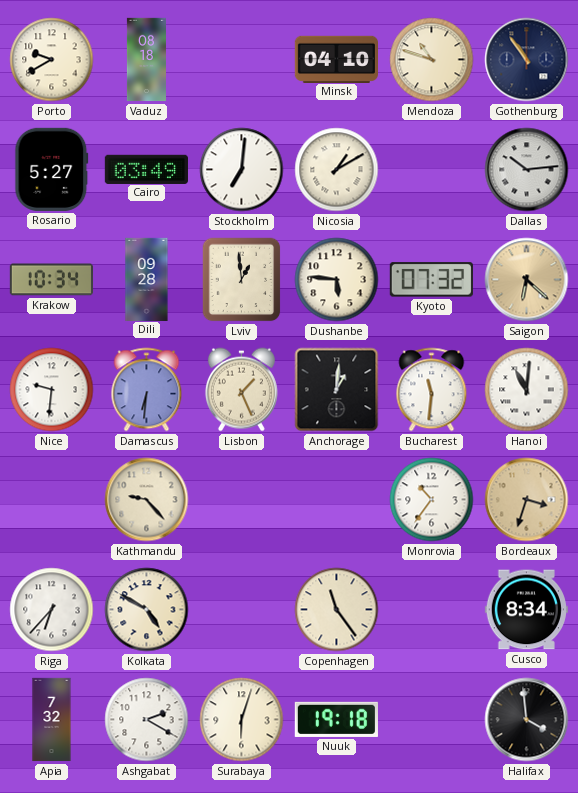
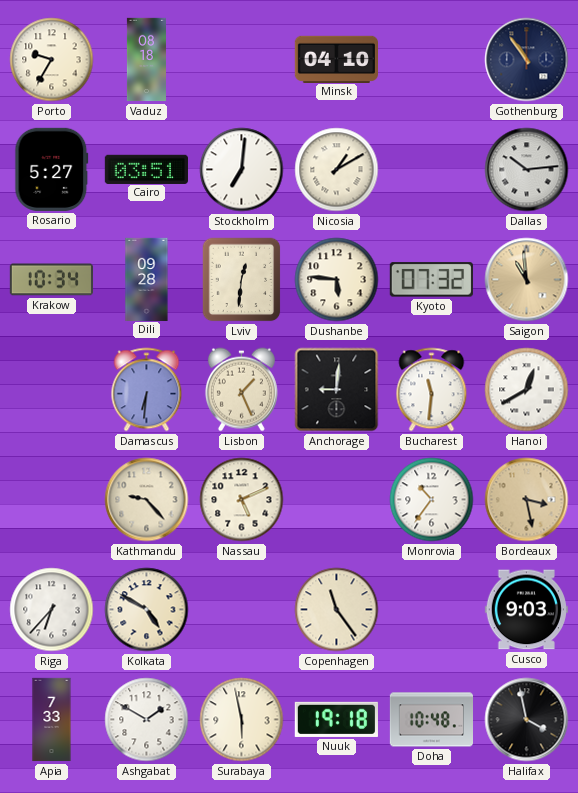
Porto: 9:40 -> 9:35
Mendoza: 10:48 -> none
Cairo: 03:49 -> 03:51
Lviv: 12:59 -> 12:31
Saigon: 6:22 -> 10:59
Nice: 9:31 -> none
Anchorage: 1:01 -> 9:01
Hanoi: 11:01 -> 12:40
Nassau: none -> 5:11
Bordeaux: 3:33 -> 3:28
Cusco: 8:34 -> 9:03
Apia: 7:32 -> 7:33
Ashgabat: 2:20 -> 1:50
Surabaya: 6:03 -> 5:58
Doha: none -> 10:48
Halifax: 3:59 -> 3:58
